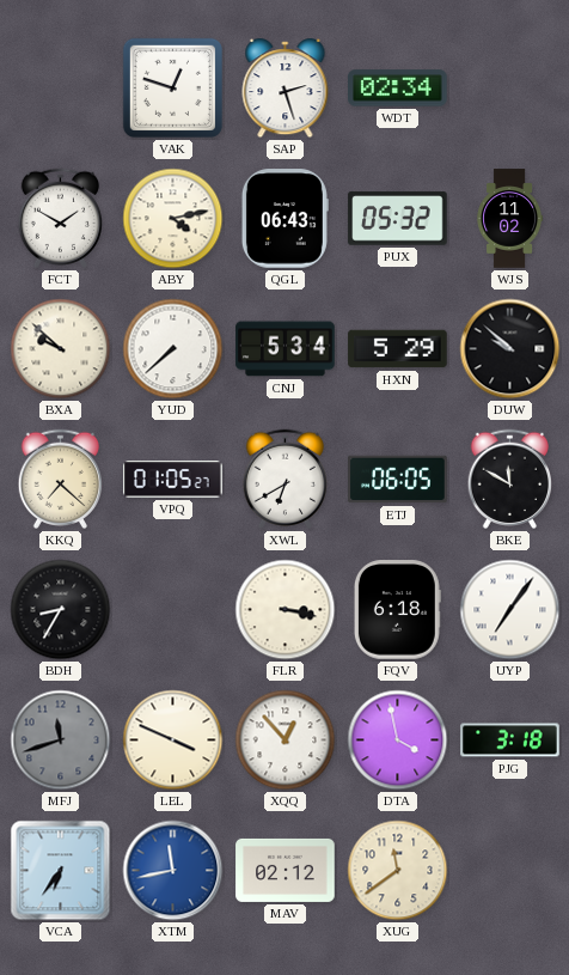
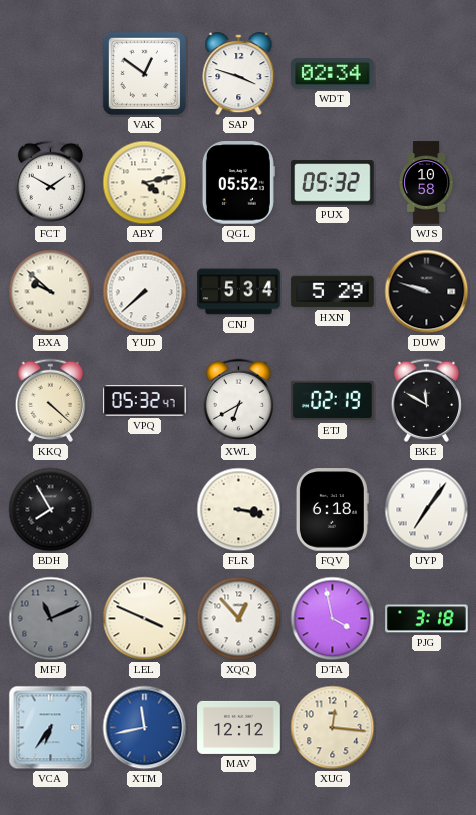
VAK: 12:48 -> 12:51
SAP: 2:27 -> 3:48
QGL: 06:43 -> 05:52
WJS: 11:02 -> 10:58
DUW: 9:52 -> 9:48
KKQ: 7:22 -> 4:22
VPQ: 01:05 -> 05:32
ETJ: 06:05 -> 02:19
BDH: 8:35 -> 7:55
MFJ: 11:42 -> 11:11
MAV: 02:12 -> 12:12
XUG: 11:39 -> 12:16
